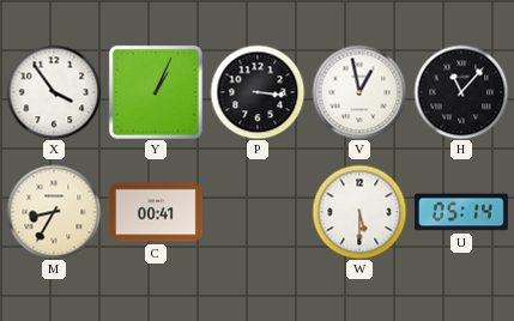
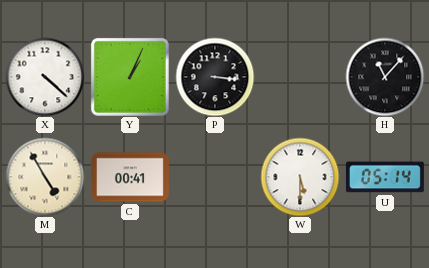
X: 3:54 -> 4:22
V: 12:58 -> none
M: 8:35 -> 4:55
